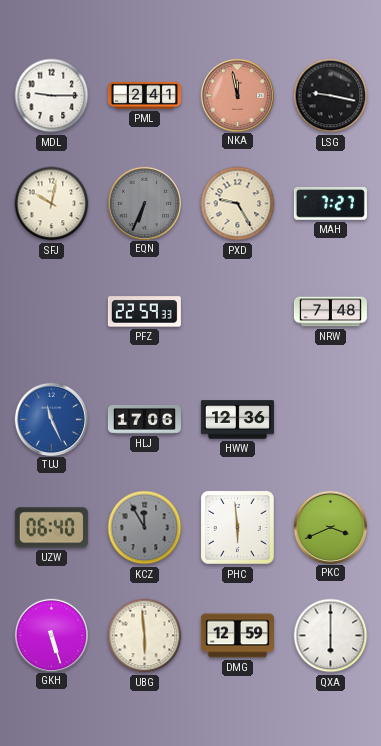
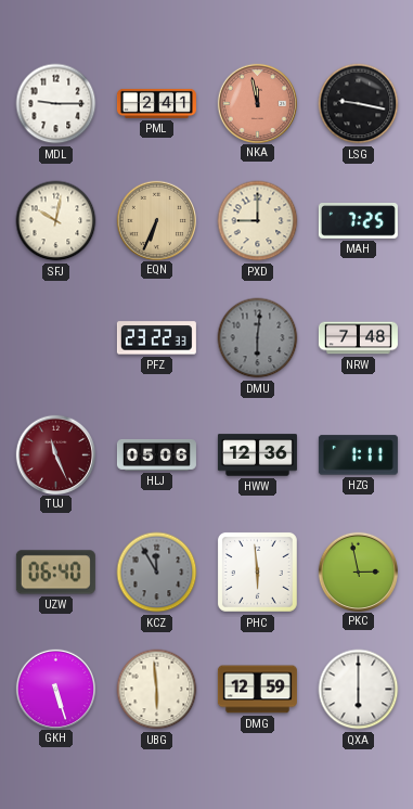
EQN dial: grey -> champagne
PXD: 9:25 -> 9:00
MAH: 7:27 -> 7:25
PFZ: 22:59 -> 23:22
DMU: none -> 6:01
TUJ dial: blue -> burgundy
HLJ: 17:06 -> 05:06
HZG: none -> 1:11
PKC: 3:41 -> 2:58
